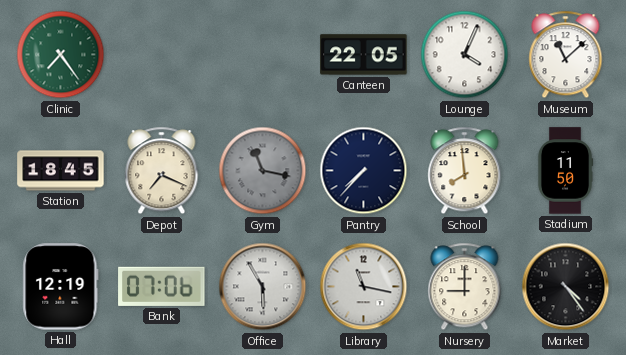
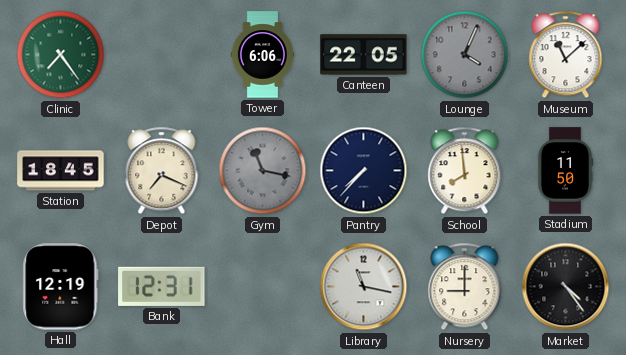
Tower: none -> 6:06
Lounge dial: white -> grey
Bank: 07:06 -> 12:31
Office: 5:55 -> none
